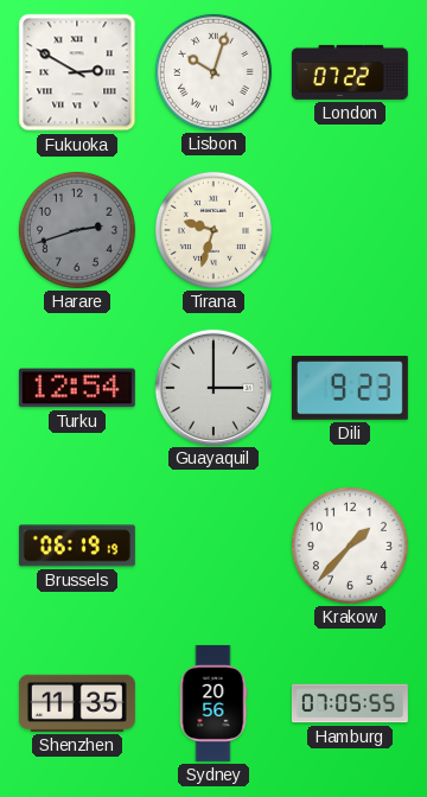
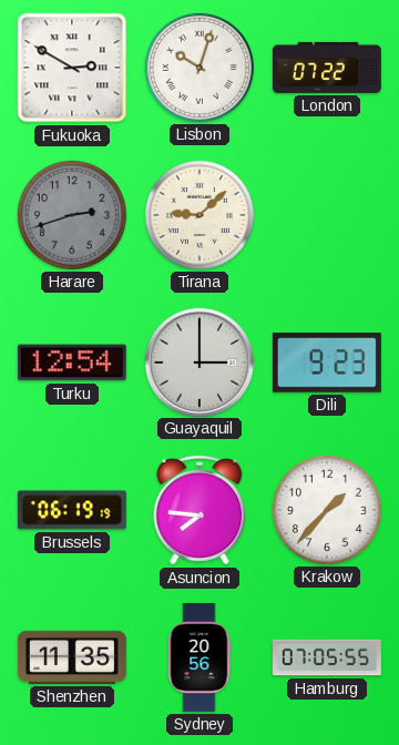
Tirana: 9:33 -> 9:08
Asuncion: none -> 7:46
